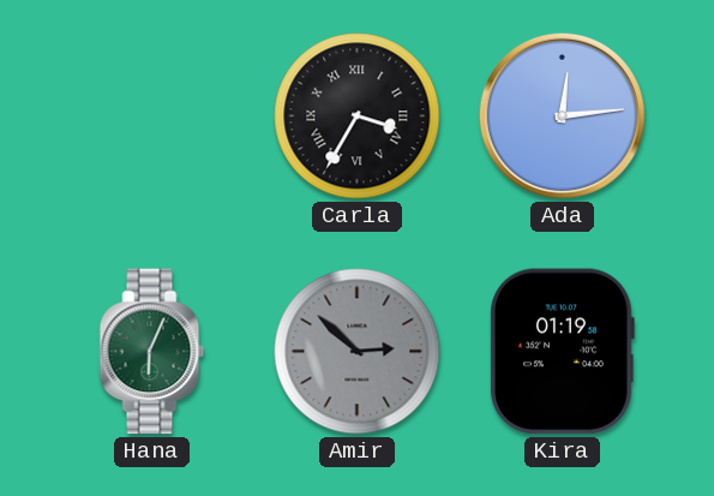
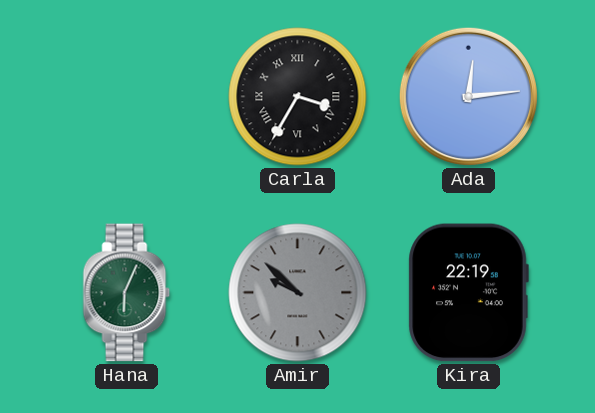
Amir: 2:52 -> 9:52
Kira: 01:19 -> 22:19
